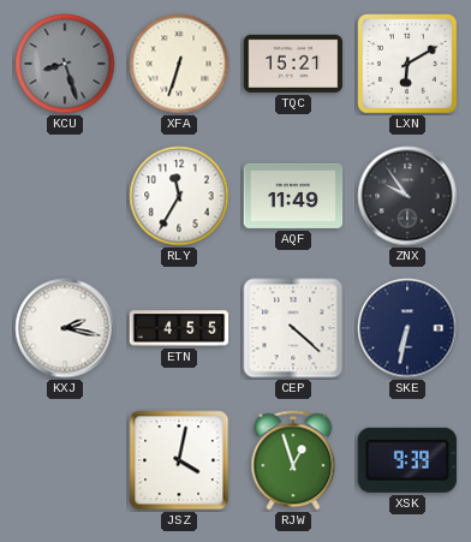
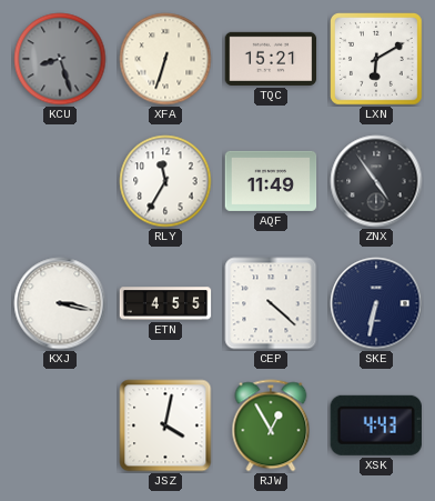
ZNX: 9:54 -> 4:54
KXJ: 2:17 -> 3:17
RJW: 12:57 -> 12:55
XSK: 9:39 -> 4:43
